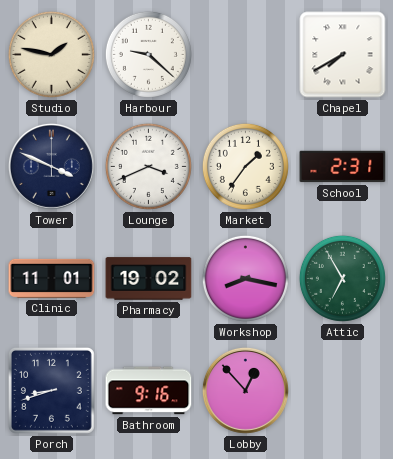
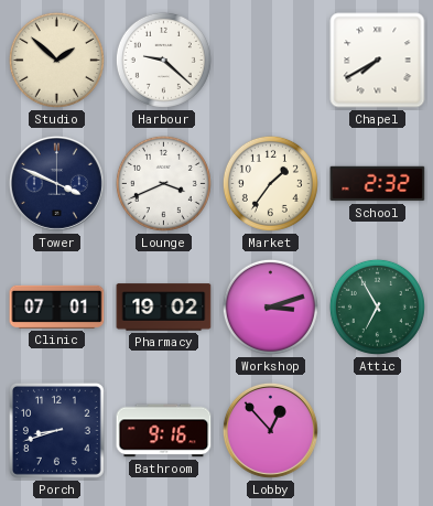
Studio: 1:47 -> 1:52
School: 2:31 -> 2:32
Clinic: 11:01 -> 07:01
Workshop: 8:17 -> 3:12
